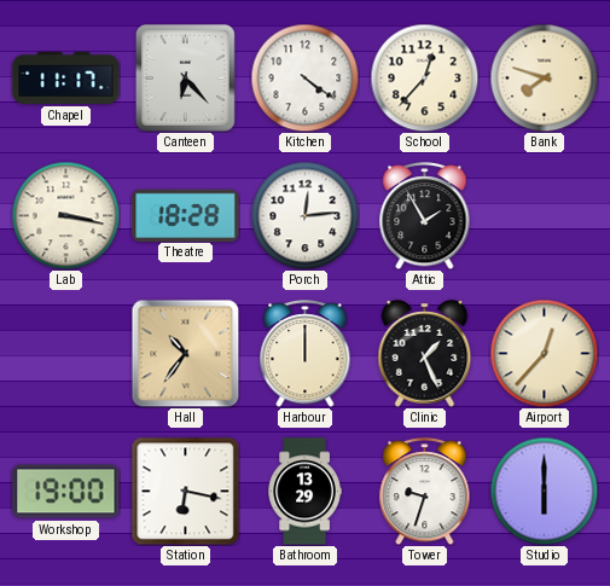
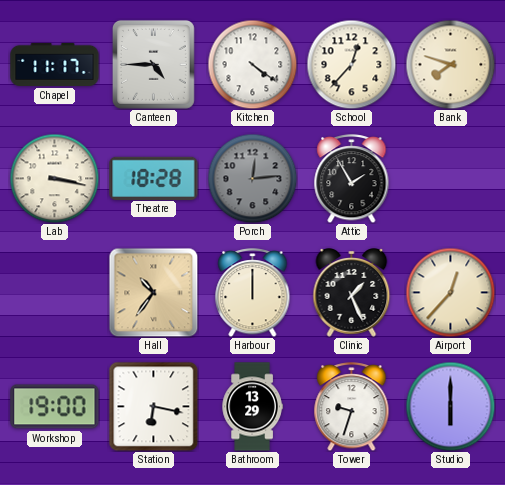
Canteen: 6:23 -> 4:45
Porch dial: white -> grey
